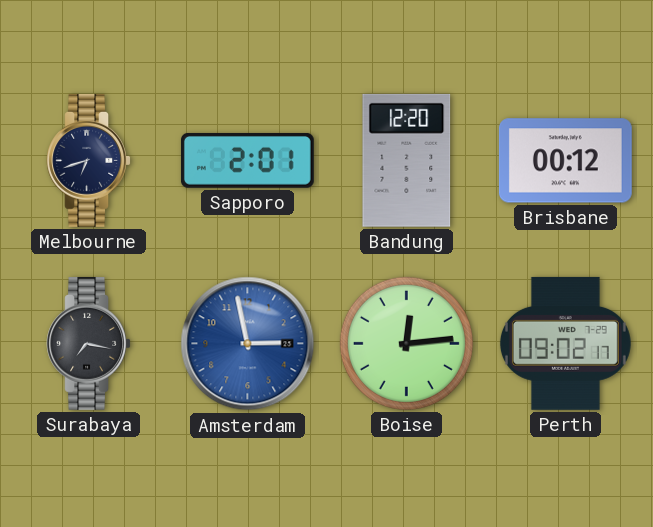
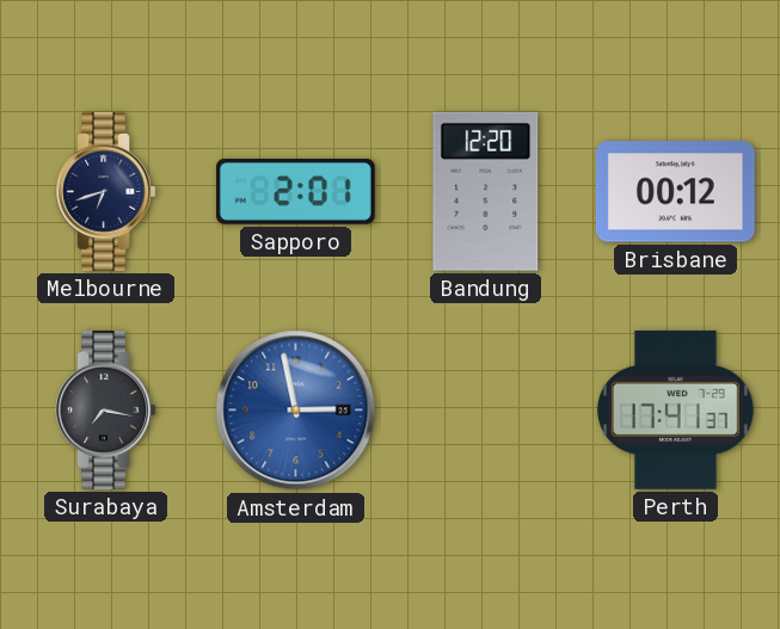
Boise: 12:14 -> none
Perth: 09:02 -> 17:41
